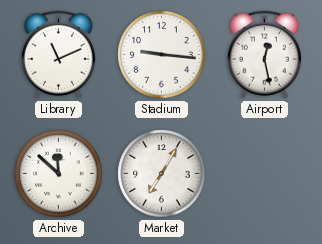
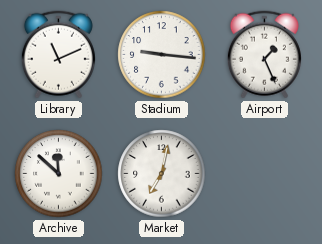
Airport: 12:28 -> 1:26
Market: 7:05 -> 7:02
